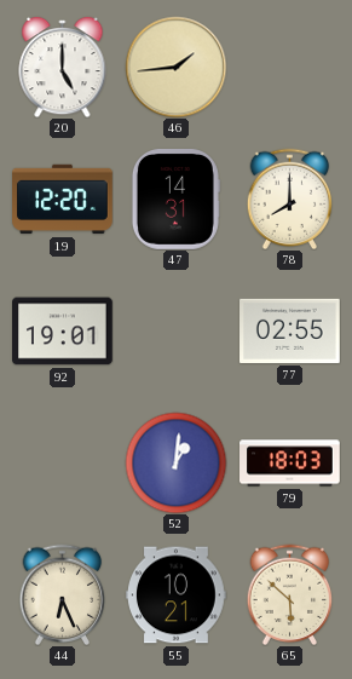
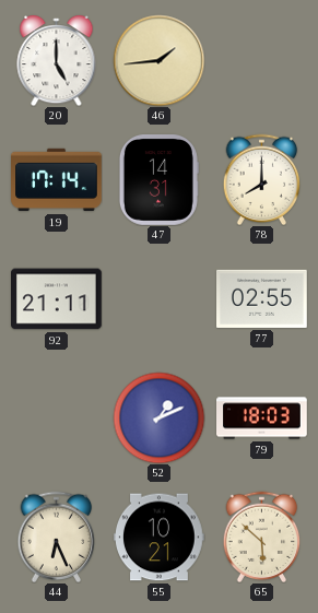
19: 12:20 -> 17:14
92: 19:01 -> 21:11
52: 1:01 -> 1:11
